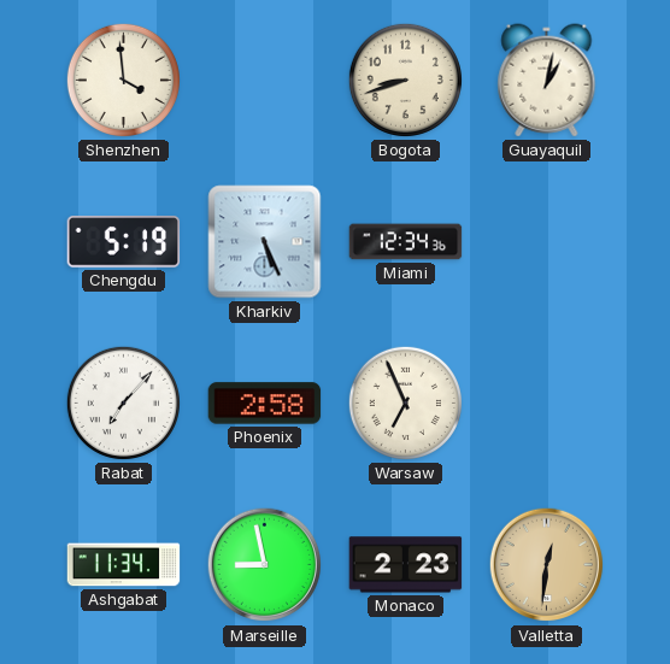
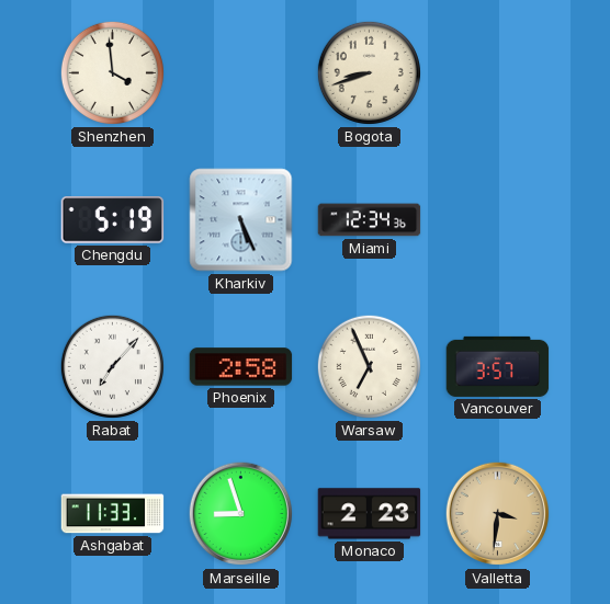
Guayaquil: 1:02 -> none
Vancouver: none -> 3:57
Ashgabat: 11:34 -> 11:33
Marseille: 8:58 -> 8:57
Valletta: 12:31 -> 3:31
